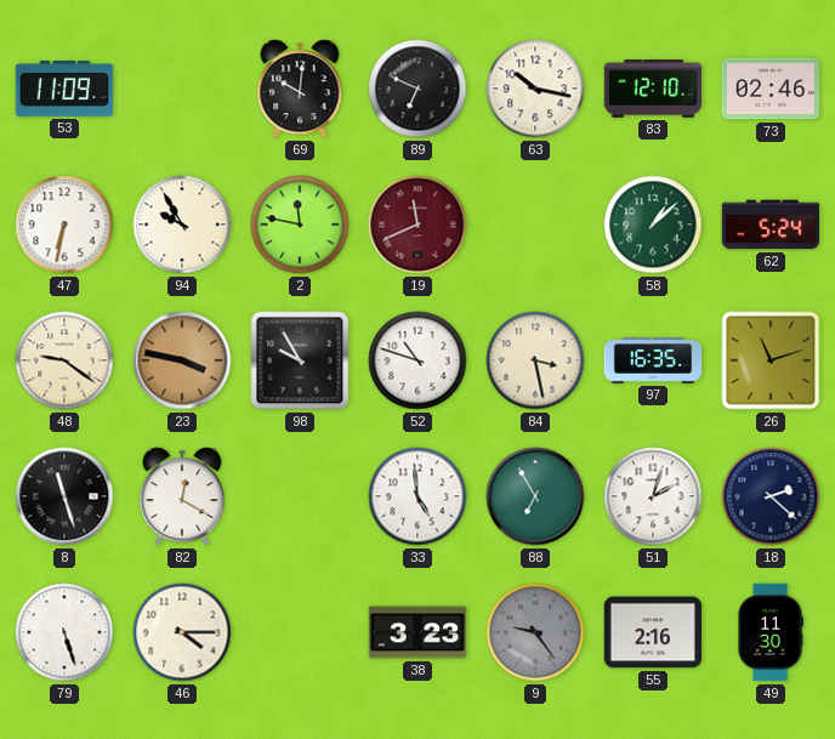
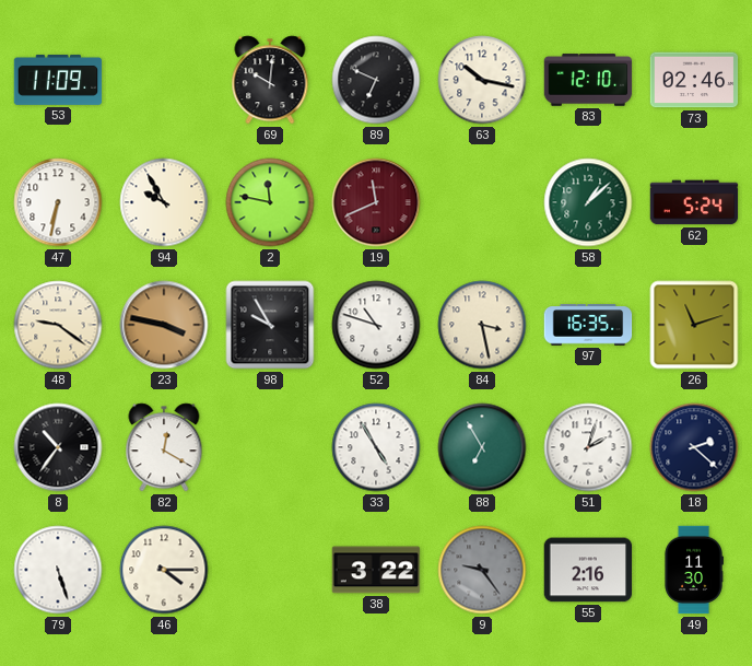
8: 11:27 -> 10:36
33: 4:59 -> 4:55
38: 3:23 -> 3:22
